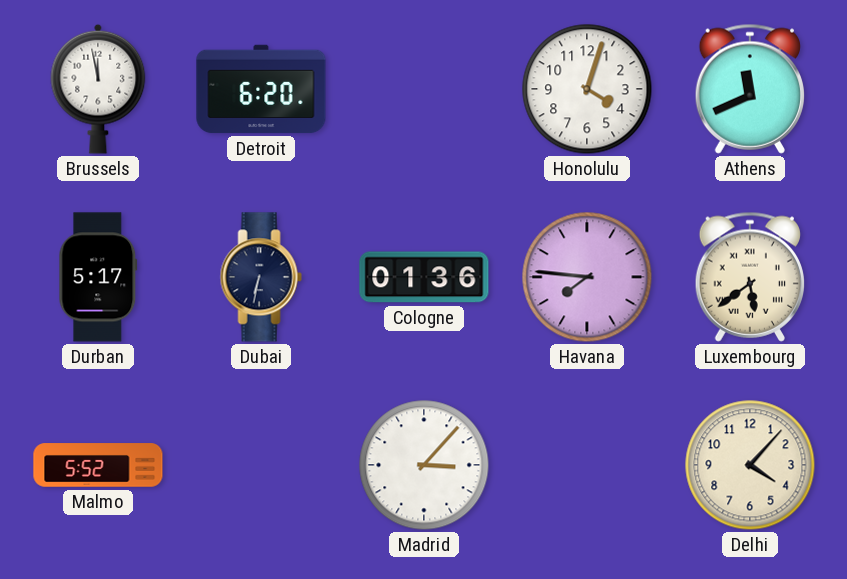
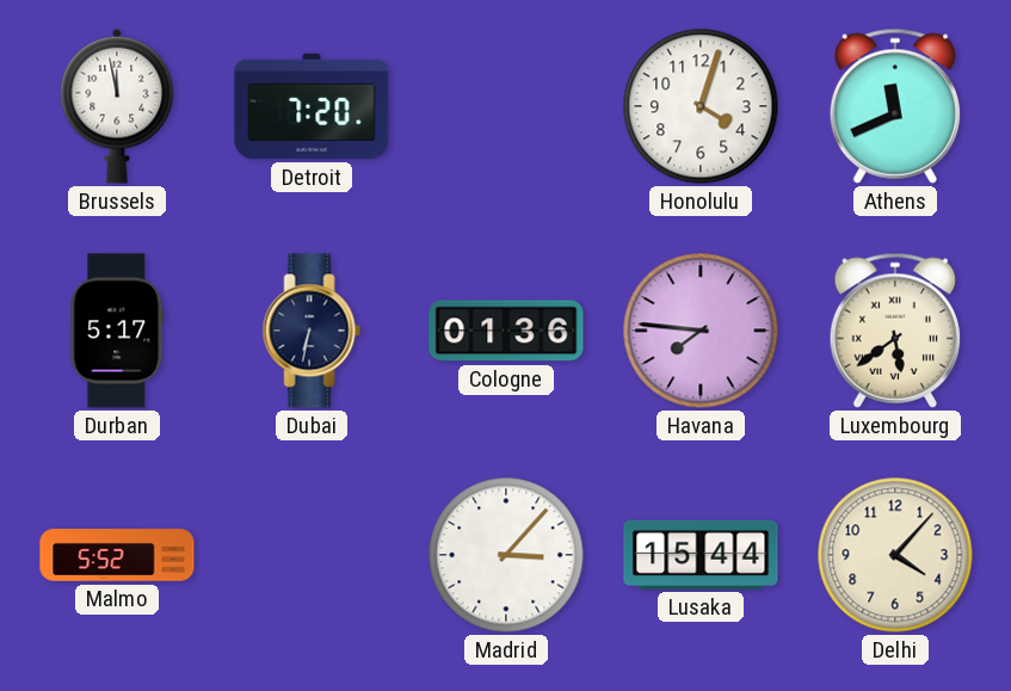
Detroit: 6:20 -> 7:20
Lusaka: none -> 15:44
